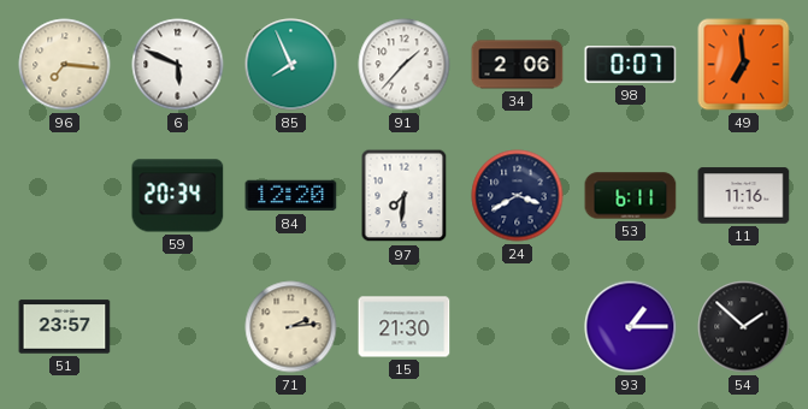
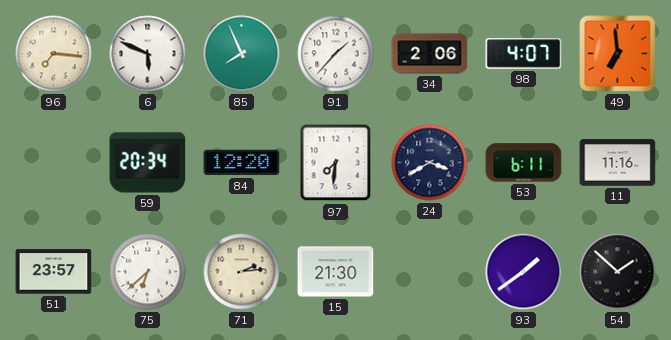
98: 0:07 -> 4:07
75: none -> 6:38
93: 1:15 -> 1:39
